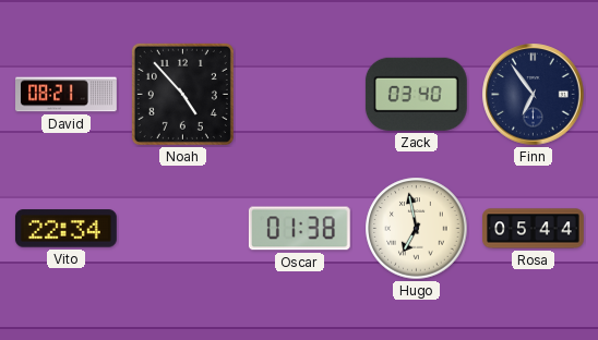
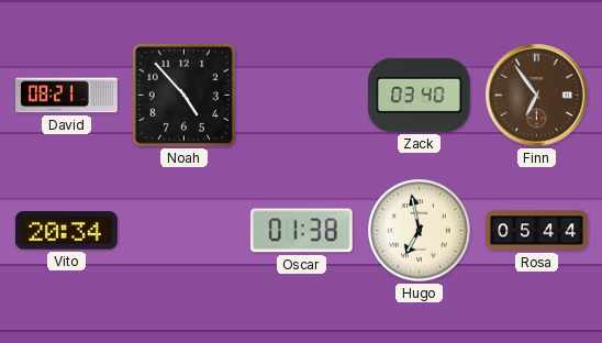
Finn dial: navy -> brown
Vito: 22:34 -> 20:34
